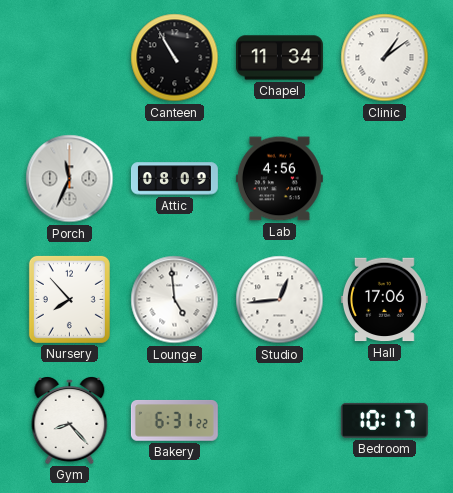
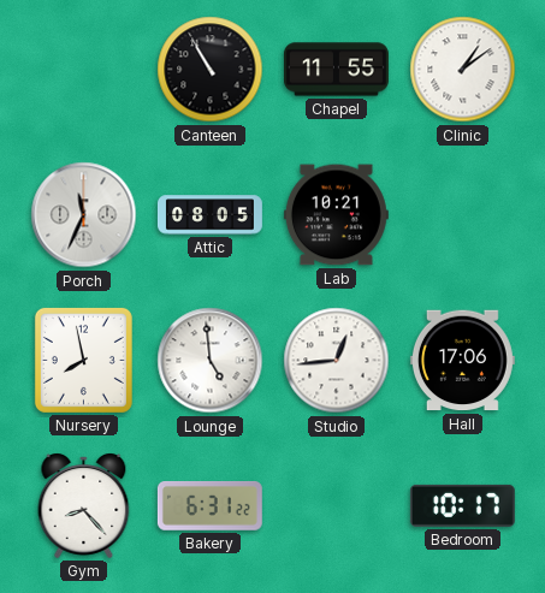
Chapel: 11:34 -> 11:55
Attic: 08:09 -> 08:05
Lab: 4:56 -> 10:21
Nursery: 7:53 -> 7:58
